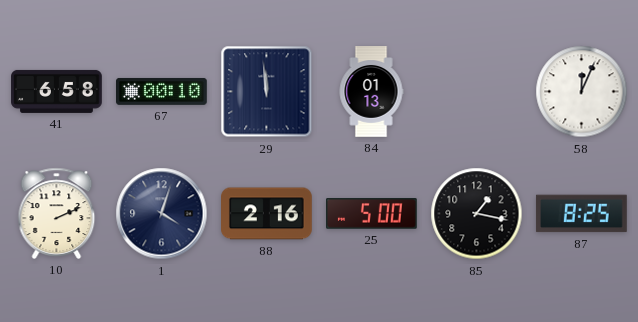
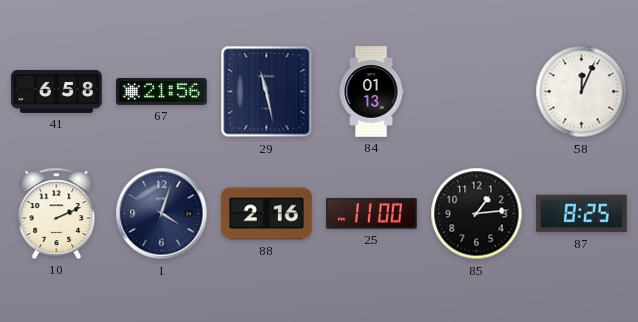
67: 00:10 -> 21:56
29: 11:59 -> 11:28
25: 5:00 -> 11:00
85: 1:17 -> 1:14
